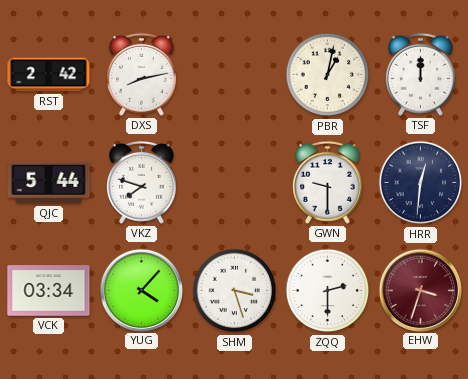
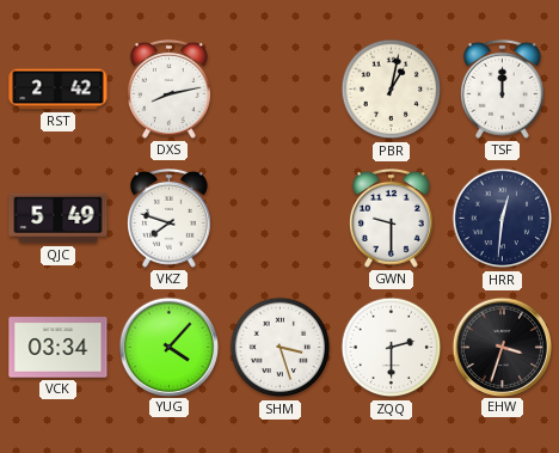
QJC: 5:44 -> 5:49
EHW dial: burgundy -> black
